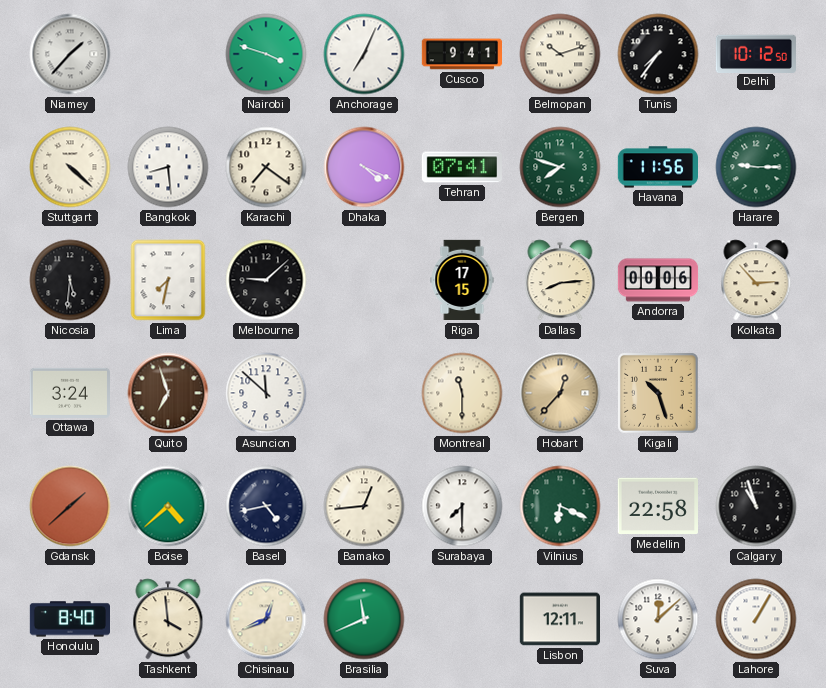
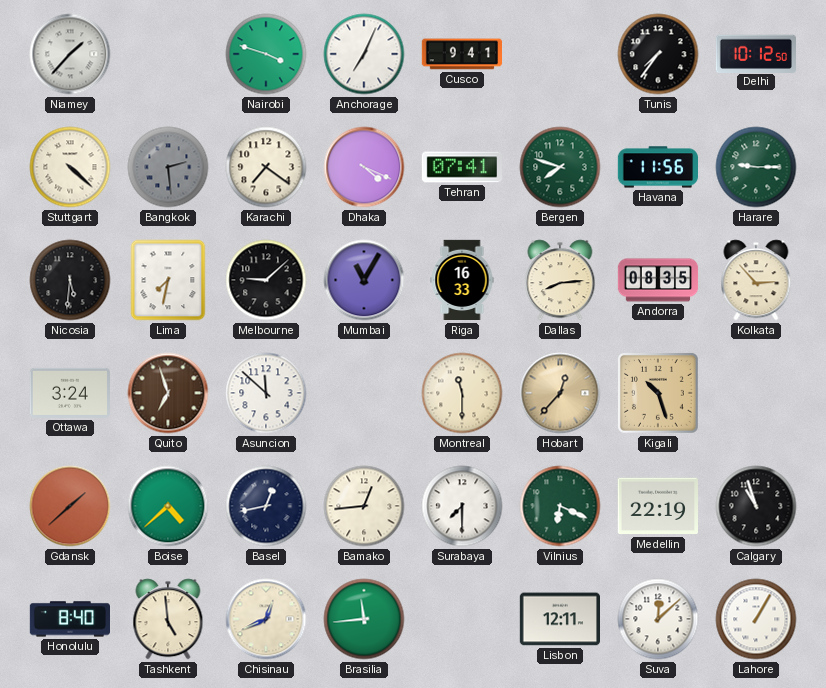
Belmopan: 10:12 -> none
Bangkok: 8:29 -> 2:29
Bangkok dial: white -> grey
Mumbai: none -> 11:05
Riga: 17:15 -> 16:33
Andorra: 00:06 -> 08:35
Basel: 4:43 -> 12:43
Medellin: 22:58 -> 22:19
Tashkent: 3:59 -> 4:59
Brasilia: 11:41 -> 11:44
